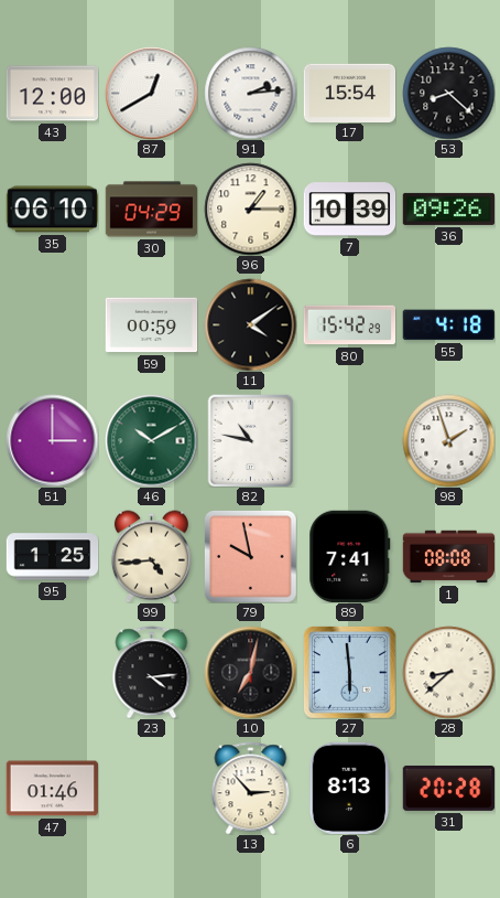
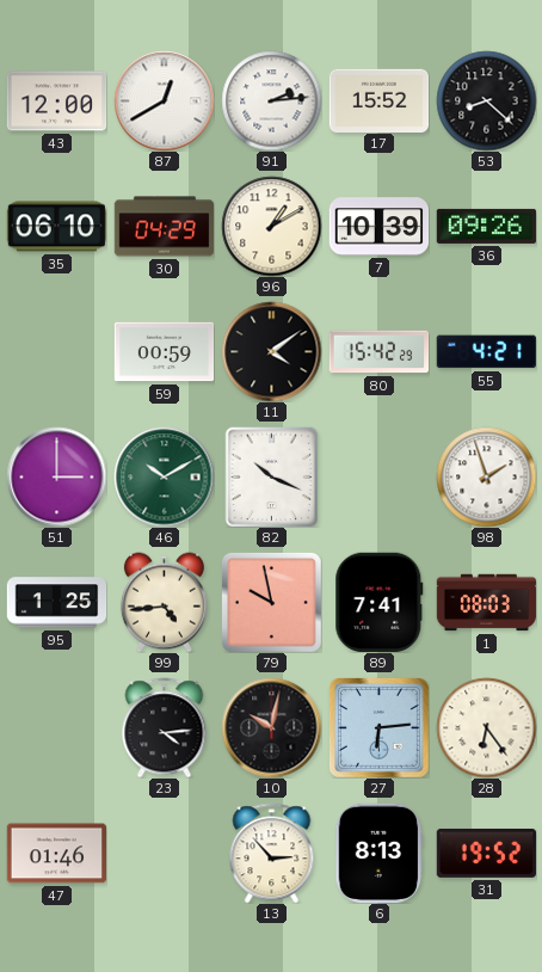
17: 15:54 -> 15:52
96: 1:15 -> 1:10
55: 4:18 -> 4:21
82: 10:47 -> 10:19
1: 08:08 -> 08:03
10: 7:02 -> 10:02
27: 5:59 -> 6:14
28: 8:38 -> 6:24
31: 20:28 -> 19:52
